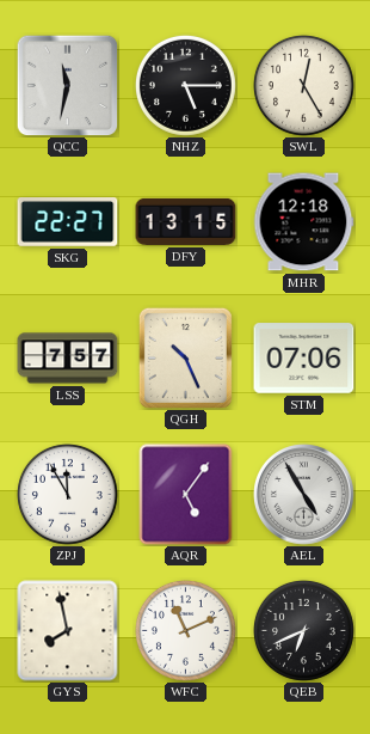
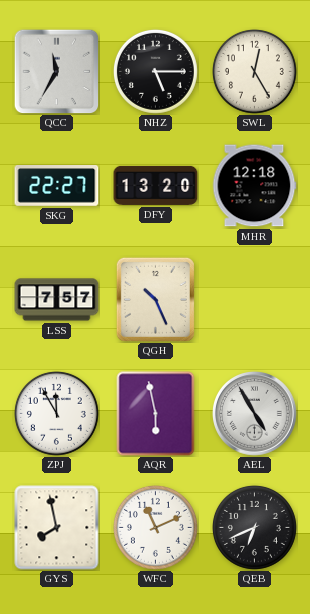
QCC: 11:32 -> 11:35
DFY: 13:15 -> 13:20
STM: 07:06 -> none
AQR: 5:06 -> 5:58
